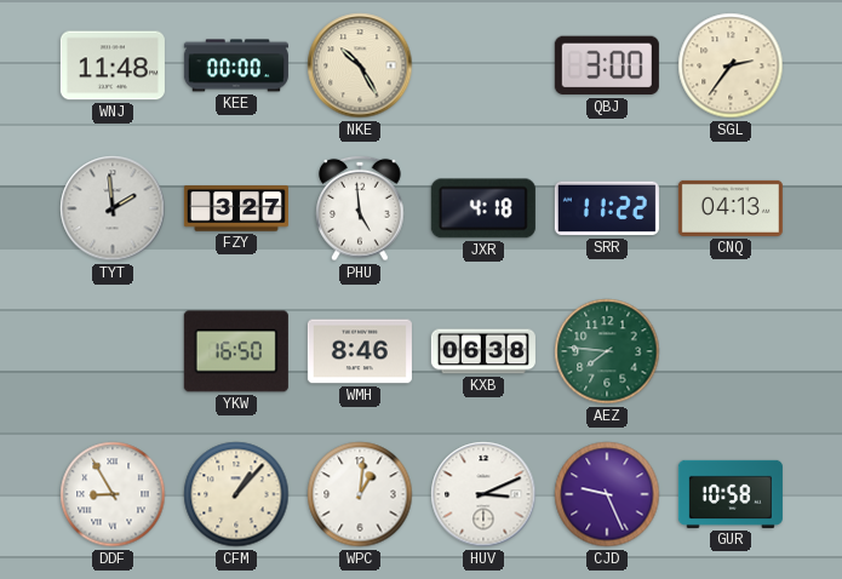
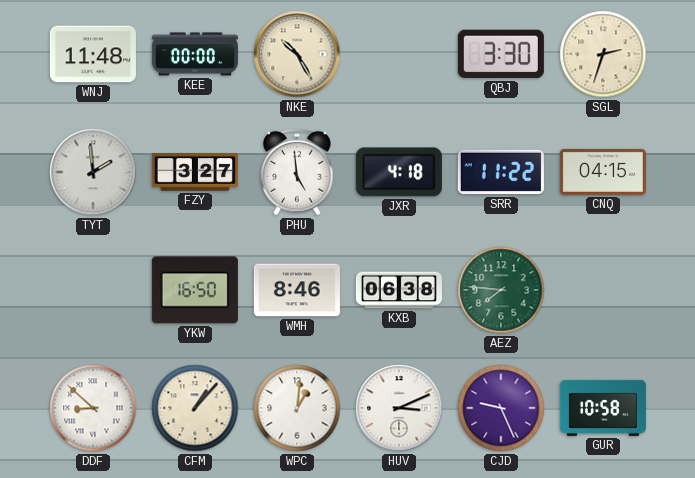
QBJ: 3:00 -> 3:30
SGL: 2:36 -> 2:33
CNQ: 04:13 -> 04:15
DDF: 8:55 -> 8:52
